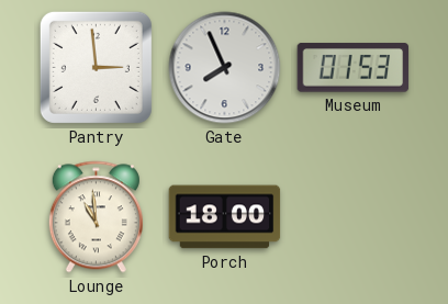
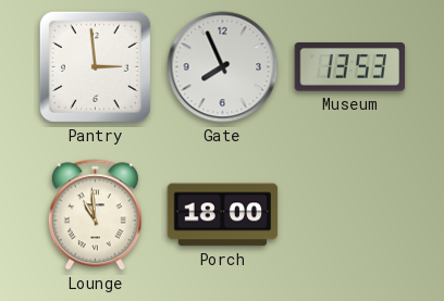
Museum: 01:53 -> 13:53
